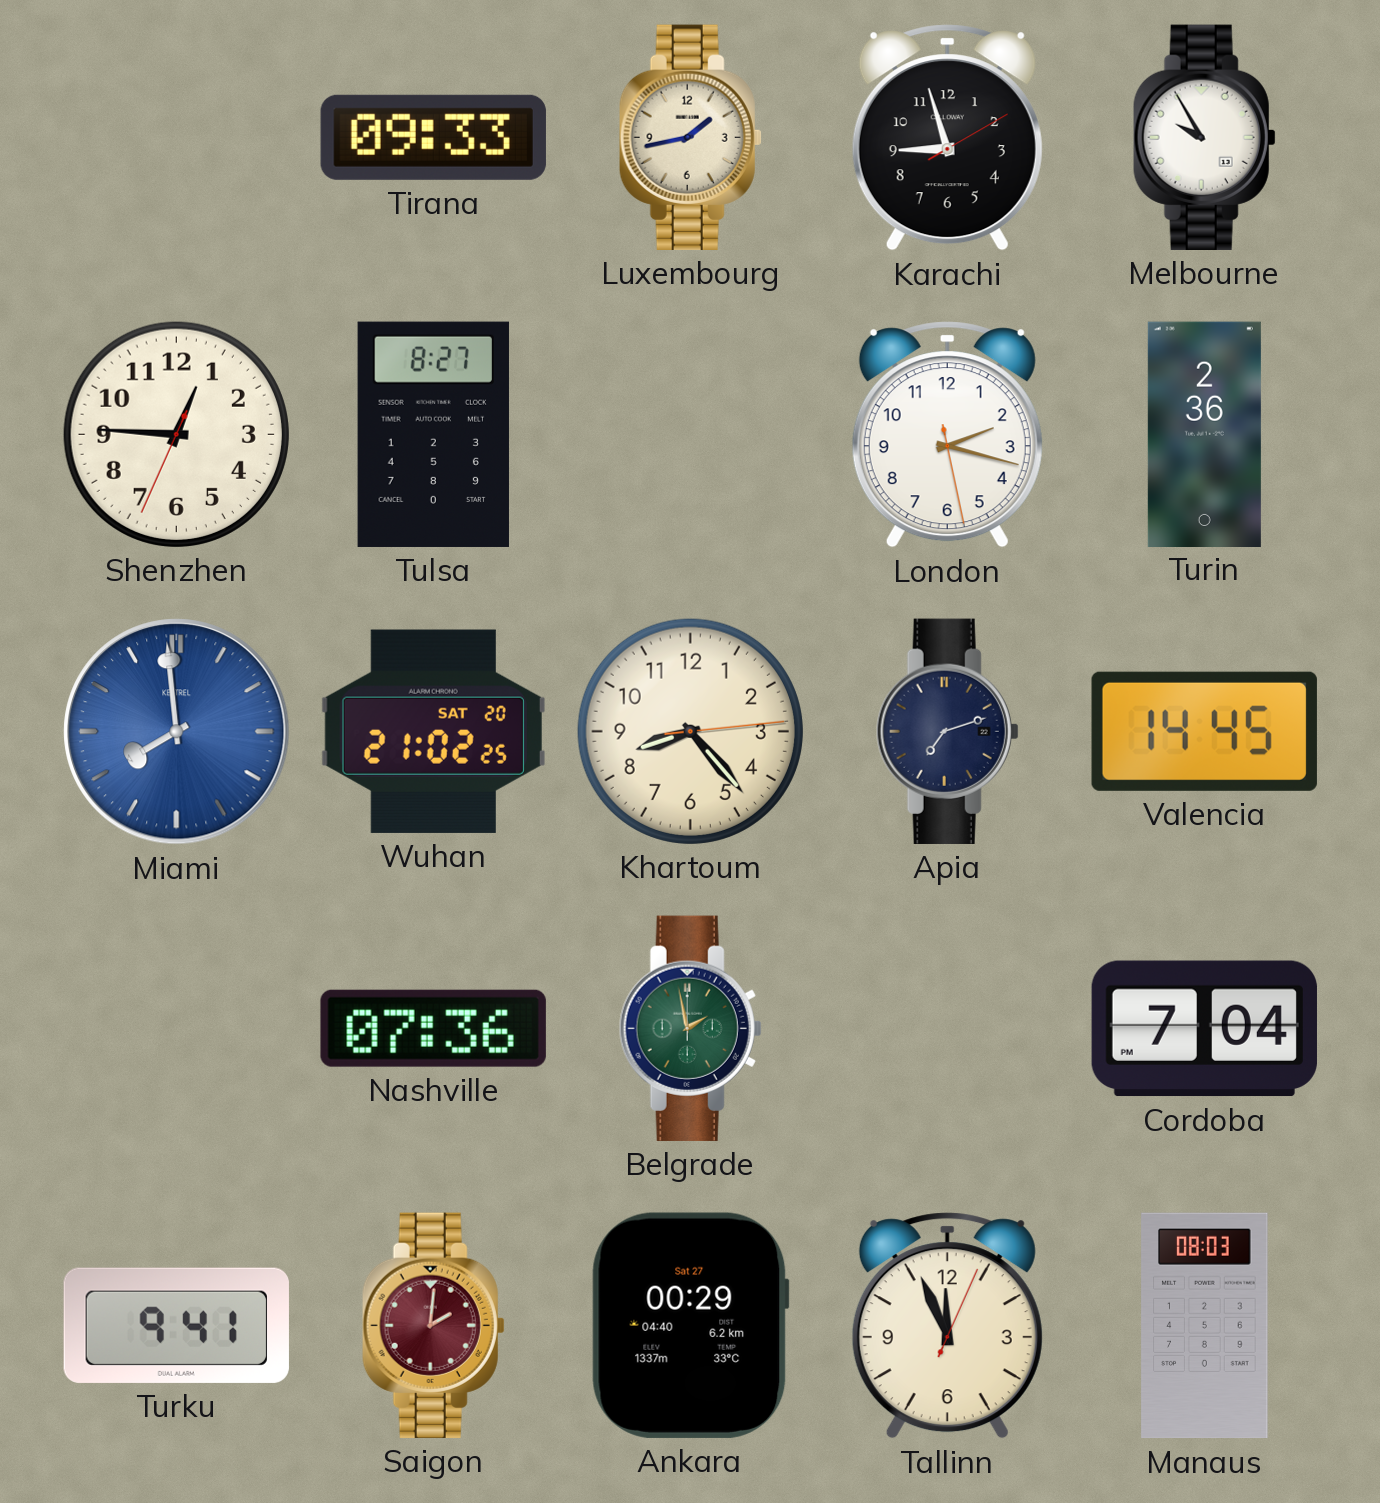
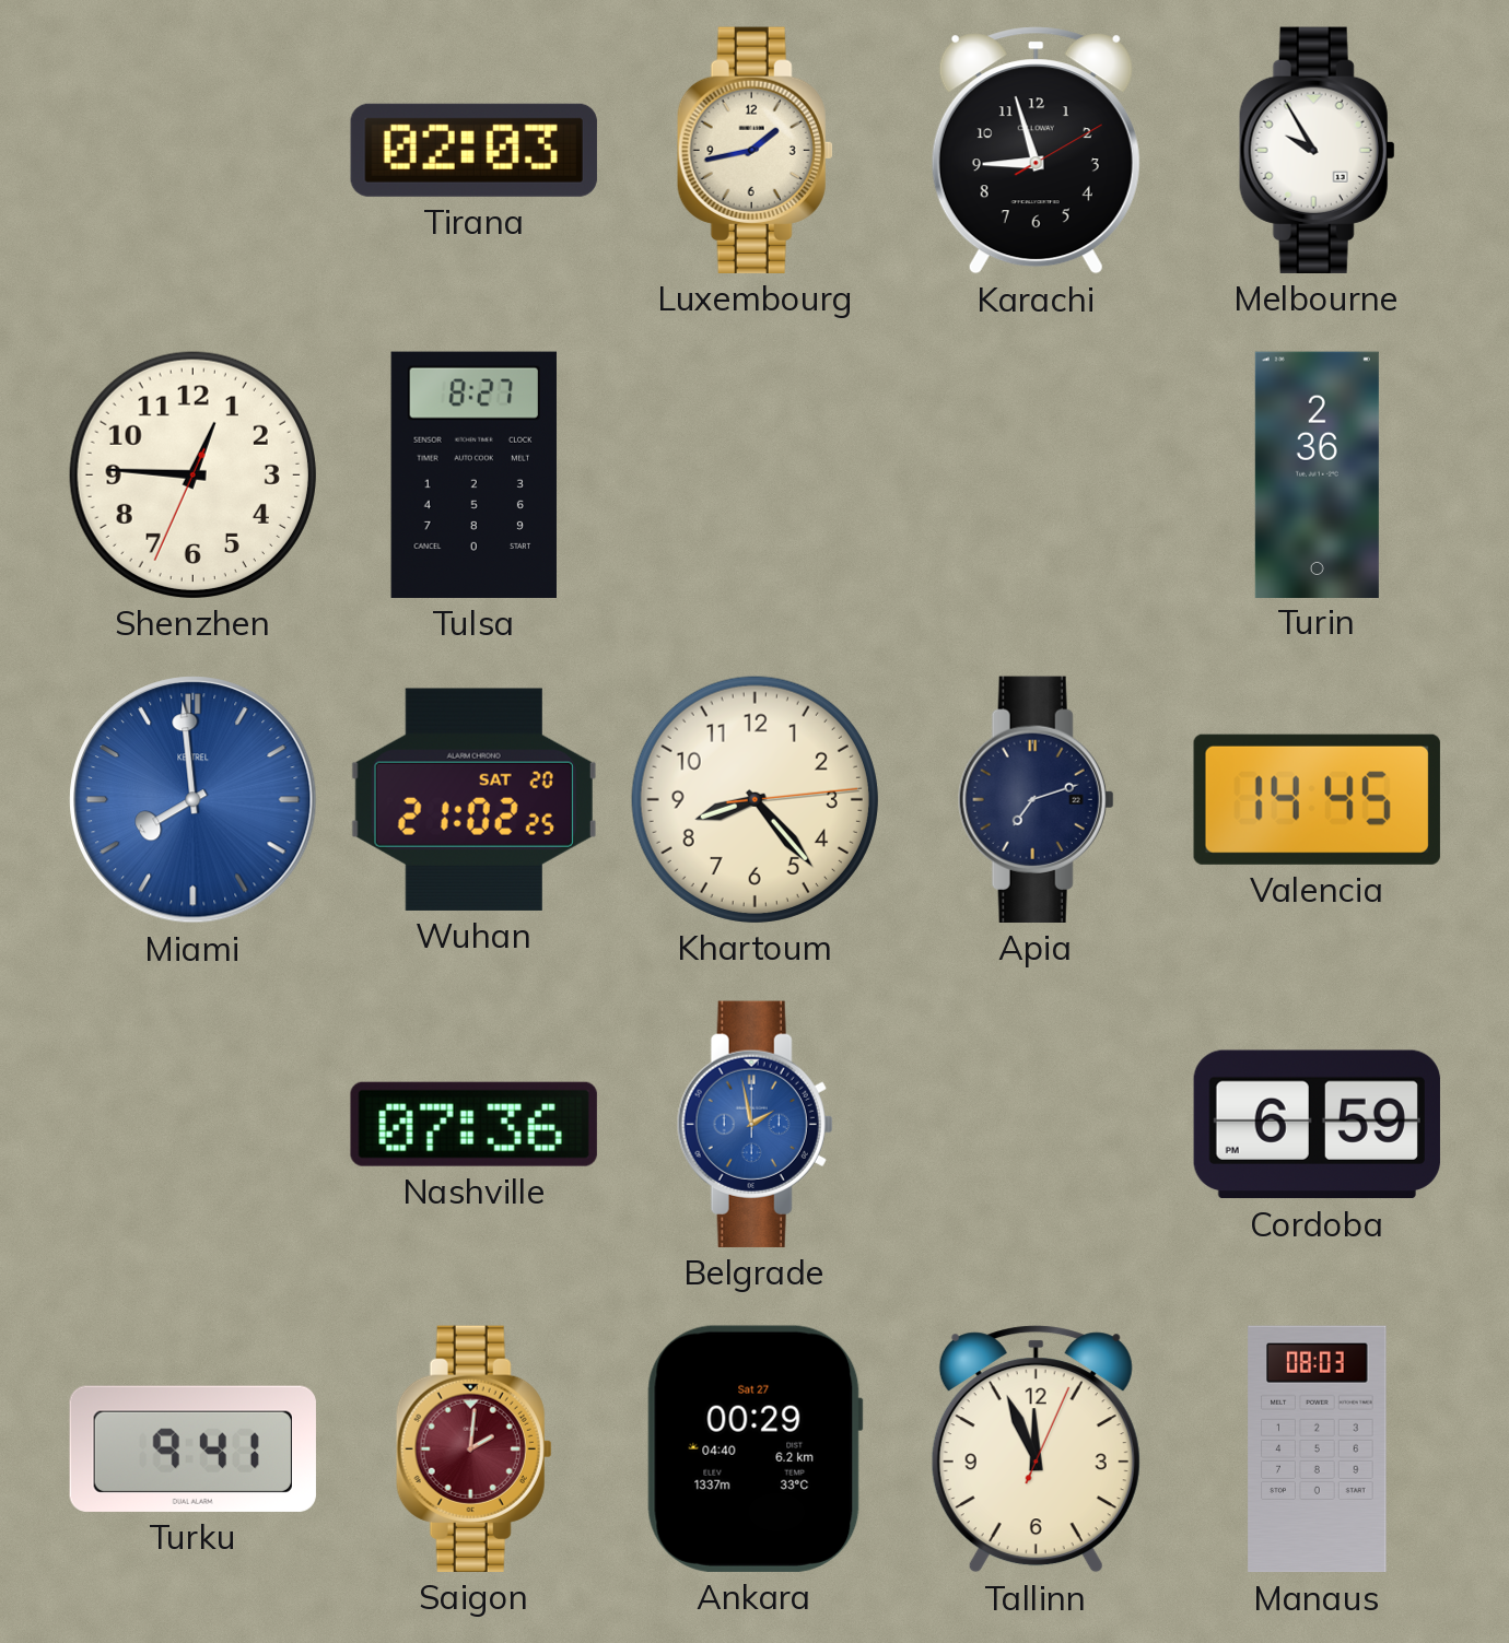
Tirana: 09:33 -> 02:03
London: 2:17 -> none
Belgrade dial: green -> blue
Cordoba: 7:04 -> 6:59
